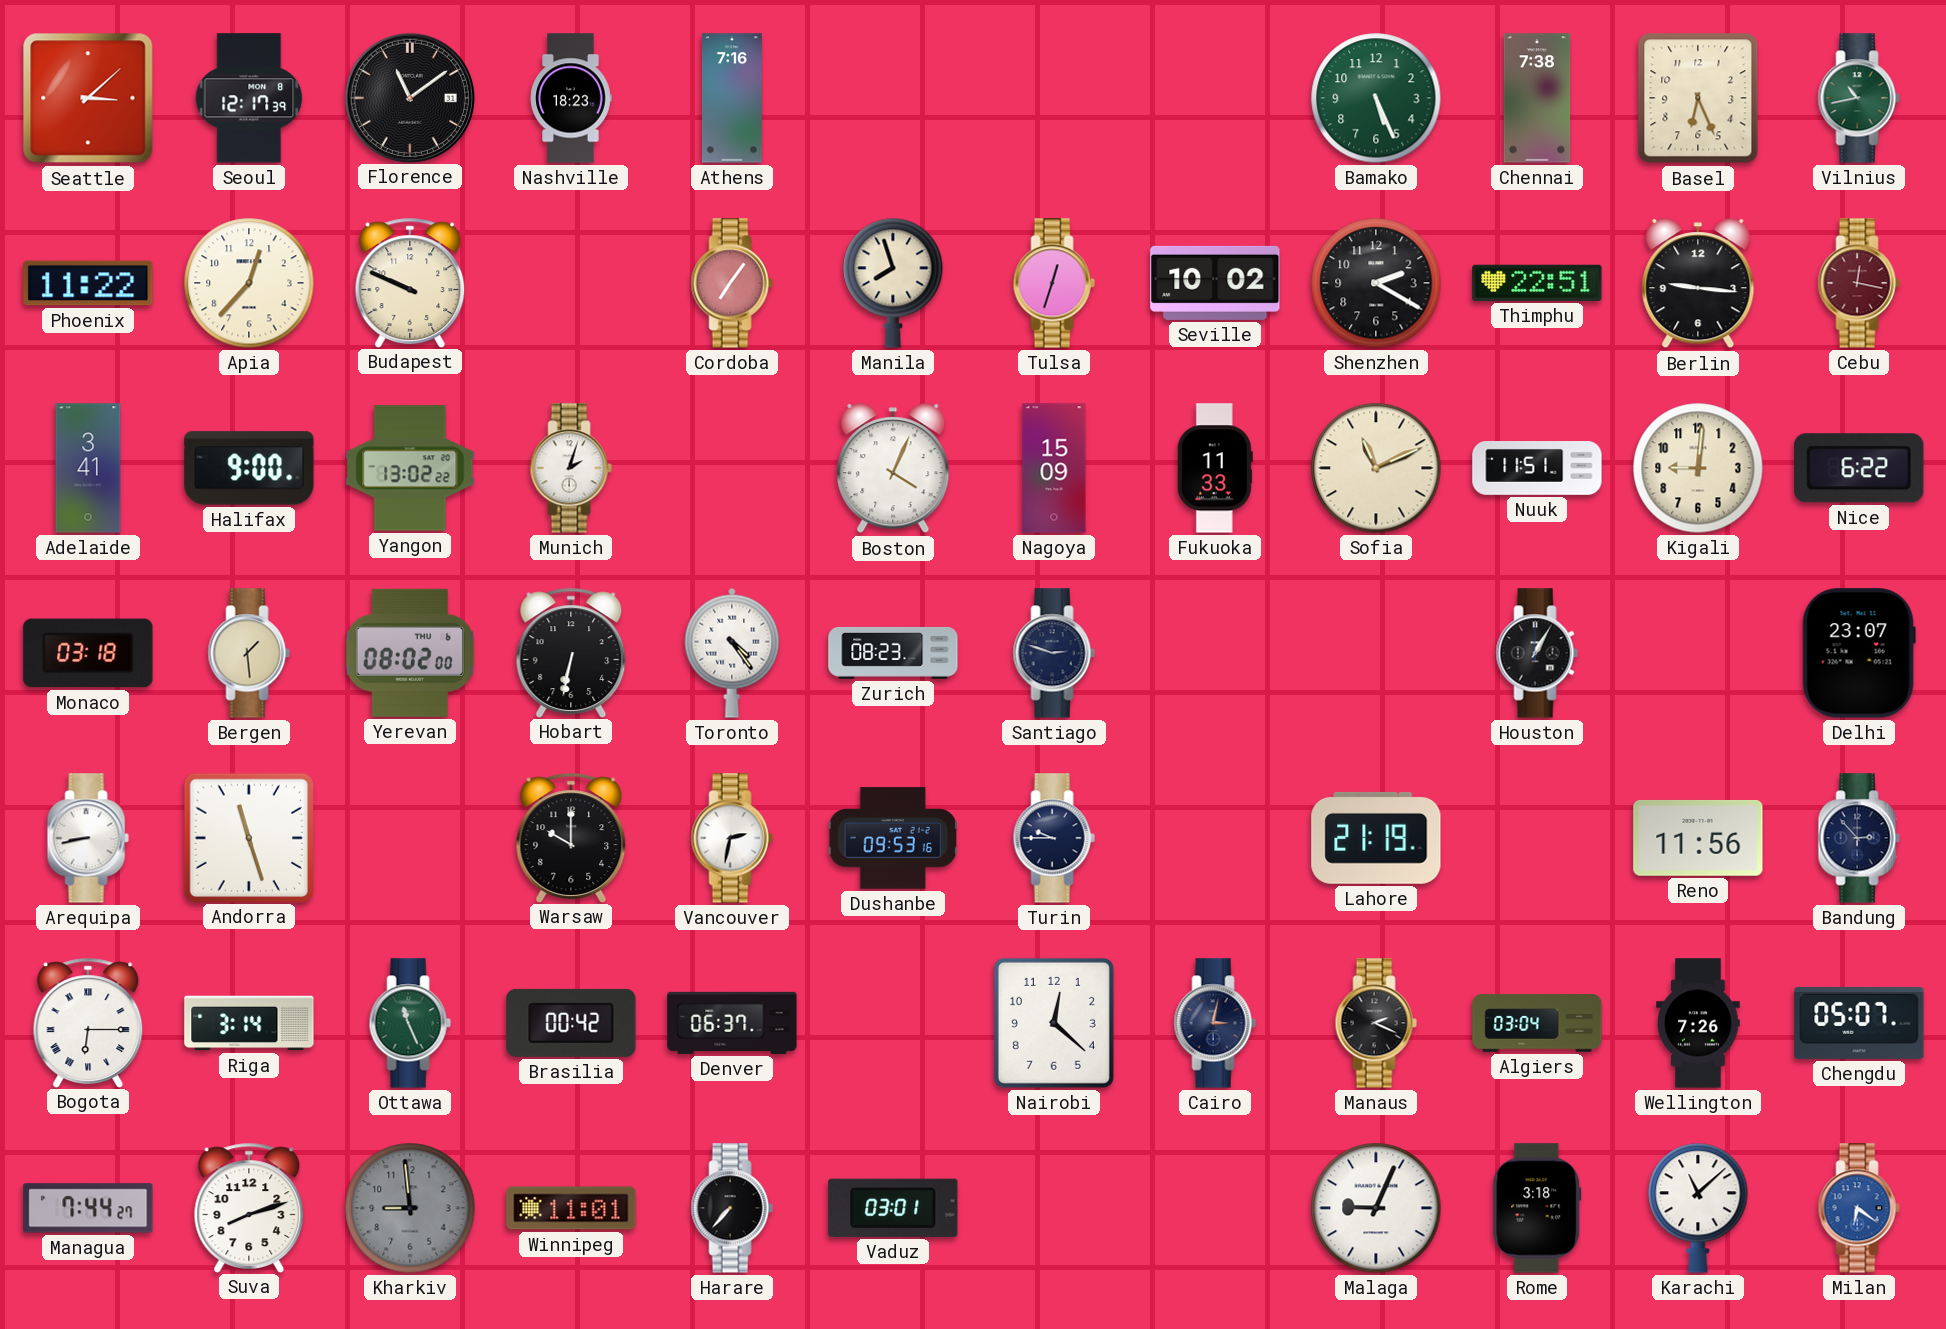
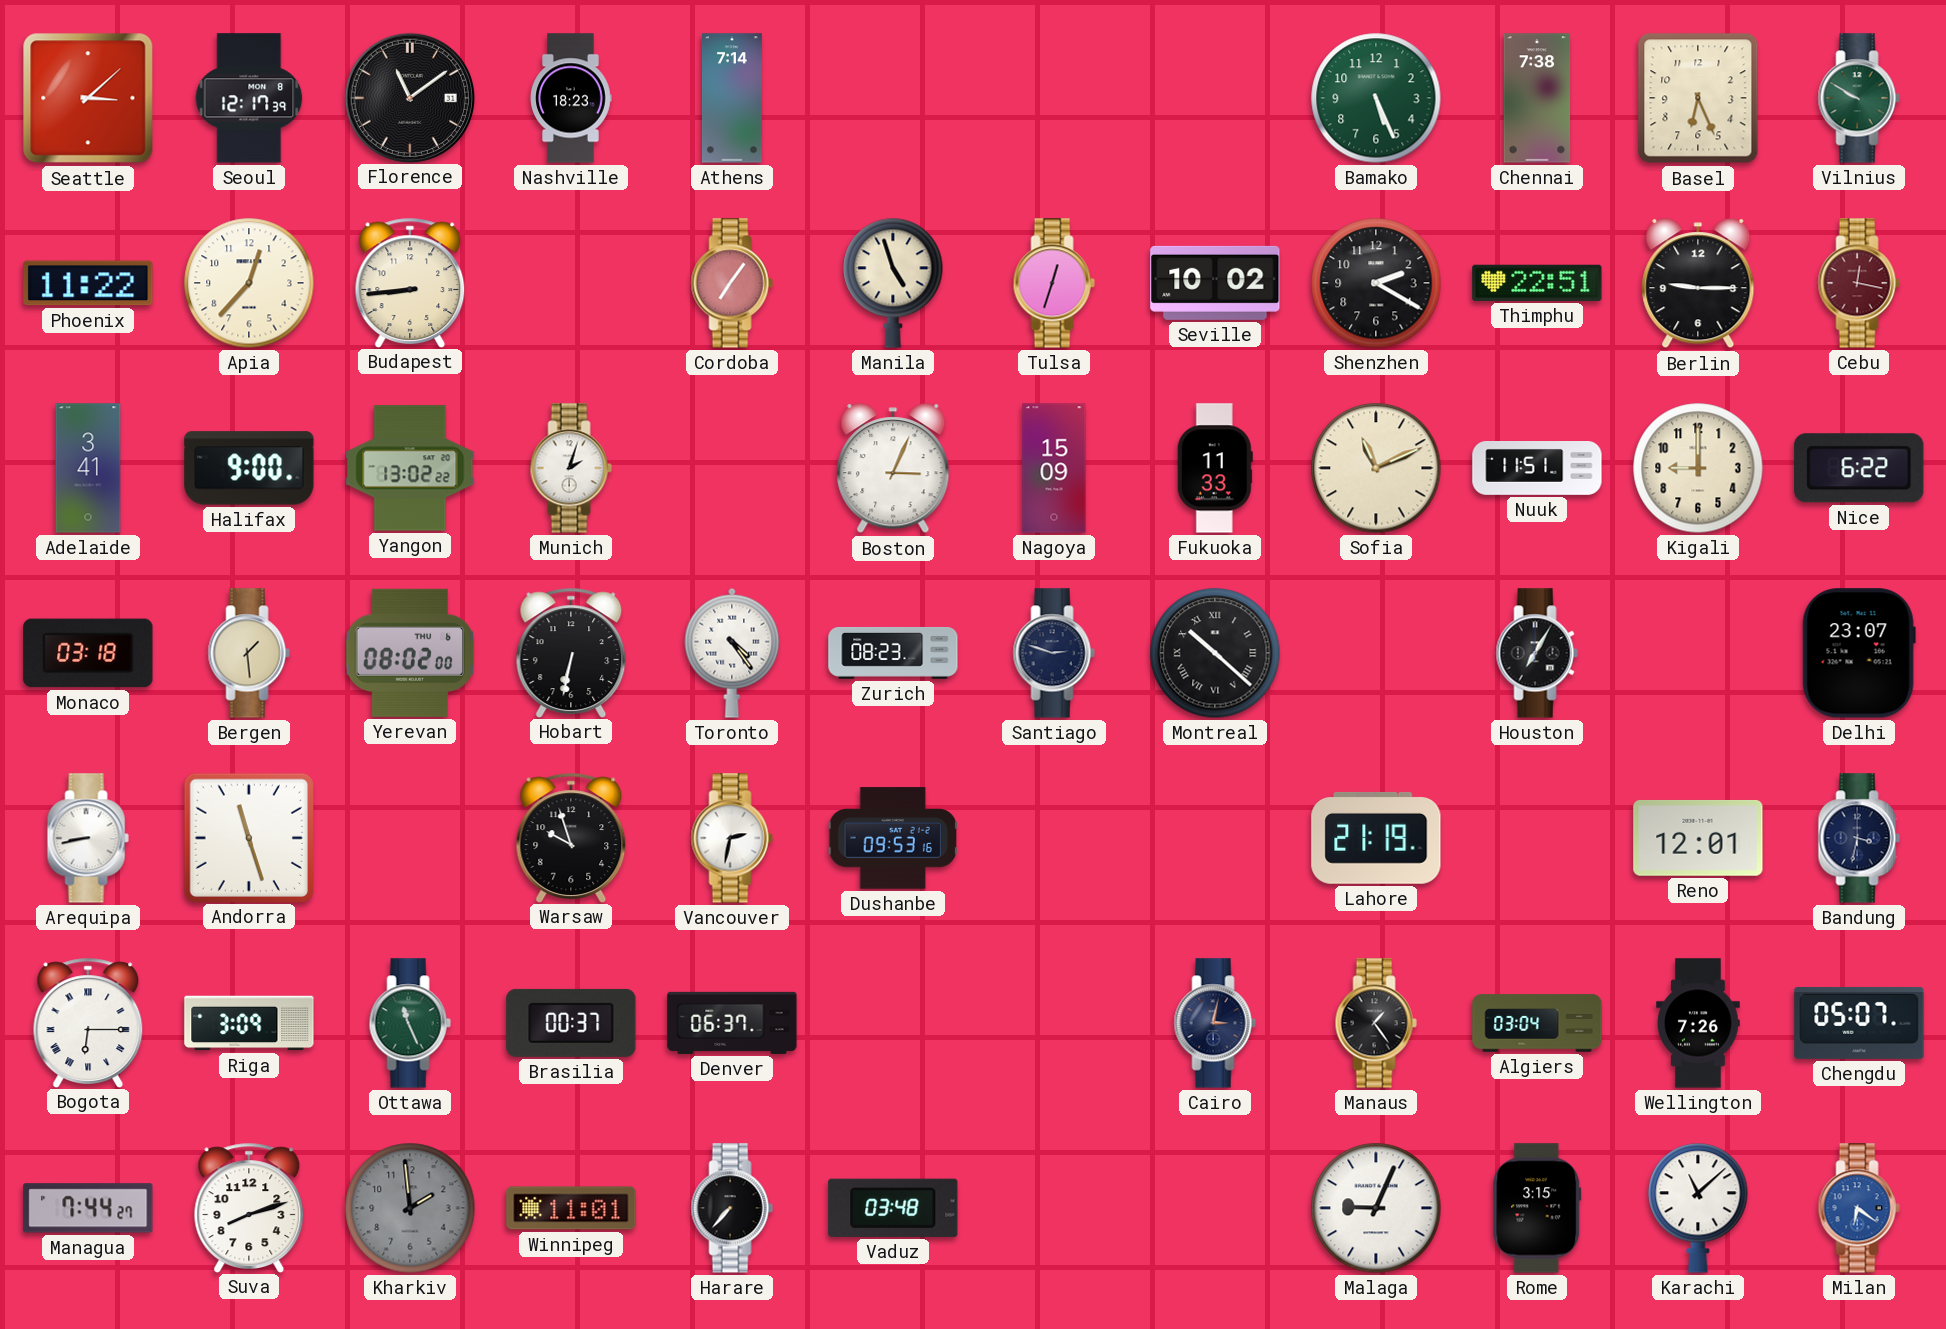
Athens: 7:16 -> 7:14
Vilnius: 10:43 -> 9:50
Budapest: 9:49 -> 8:44
Manila: 7:57 -> 4:57
Berlin: 9:16 -> 9:15
Boston: 4:04 -> 3:04
Kigali: 9:01 -> 9:00
Montreal: none -> 10:22
Houston: 1:05 -> 7:05
Warsaw: 10:00 -> 9:57
Turin: 9:45 -> none
Reno: 11:56 -> 12:01
Bandung: 2:53 -> 3:32
Riga: 3:14 -> 3:09
Brasilia: 00:42 -> 00:37
Nairobi: 12:22 -> none
Manaus: 2:19 -> 1:24
Kharkiv: 8:59 -> 1:59
Vaduz: 03:01 -> 03:48
Rome: 3:18 -> 3:15
